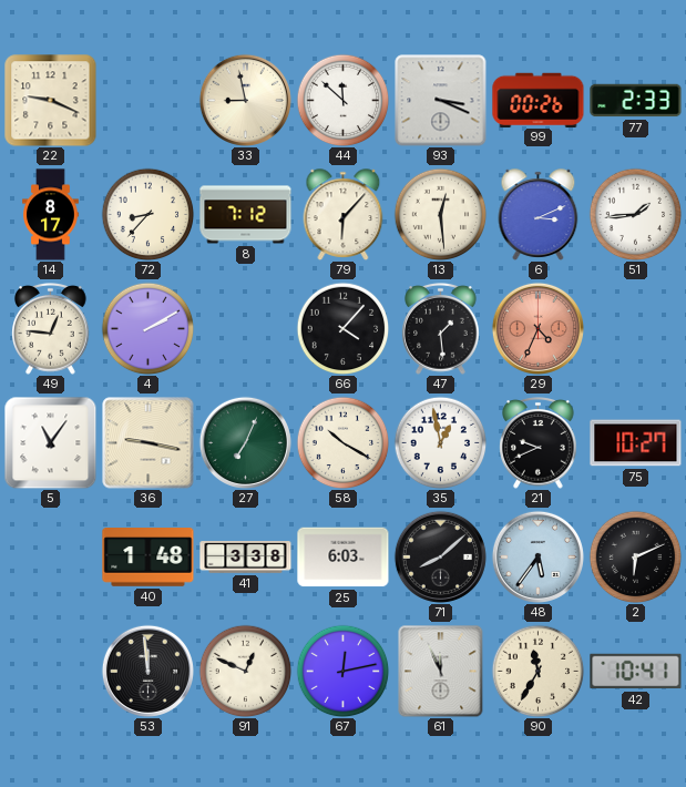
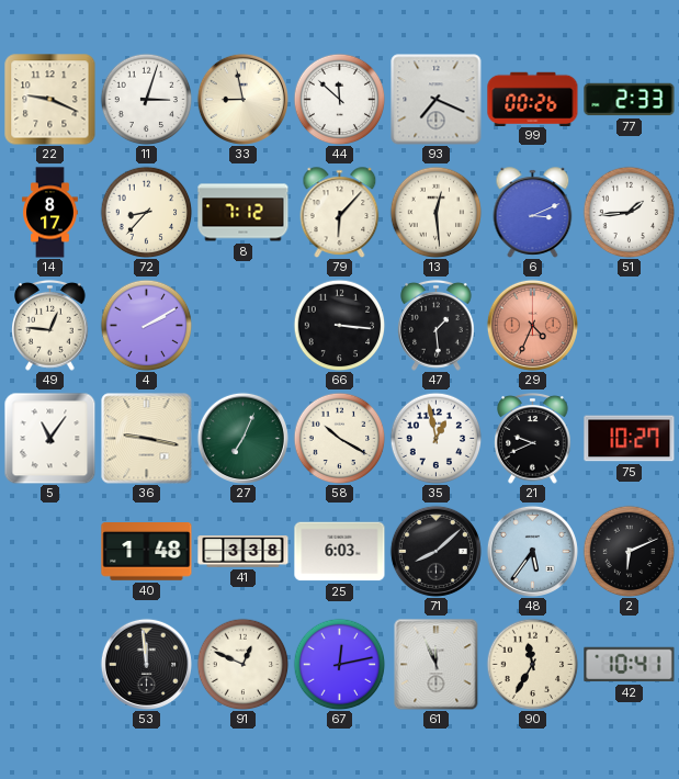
11: none -> 3:03
93: 3:19 -> 7:19
66: 4:07 -> 3:16
